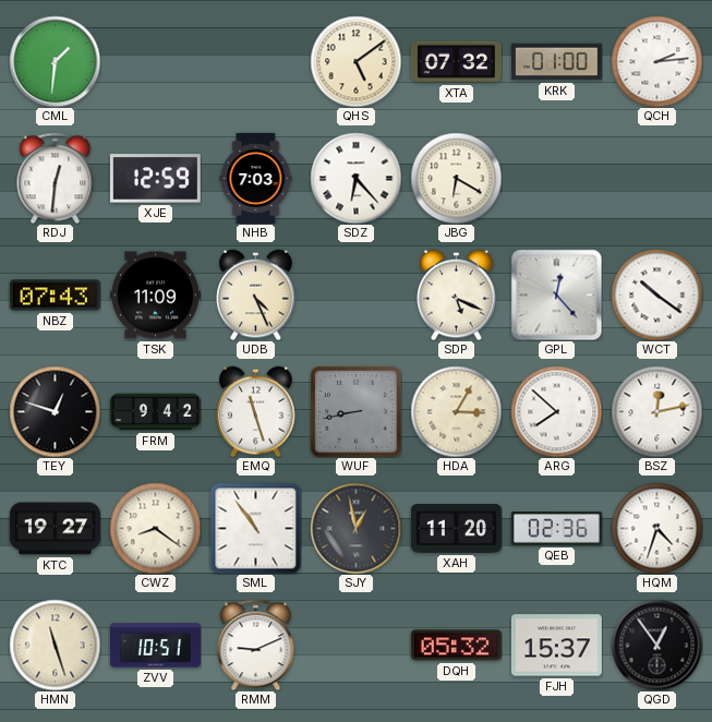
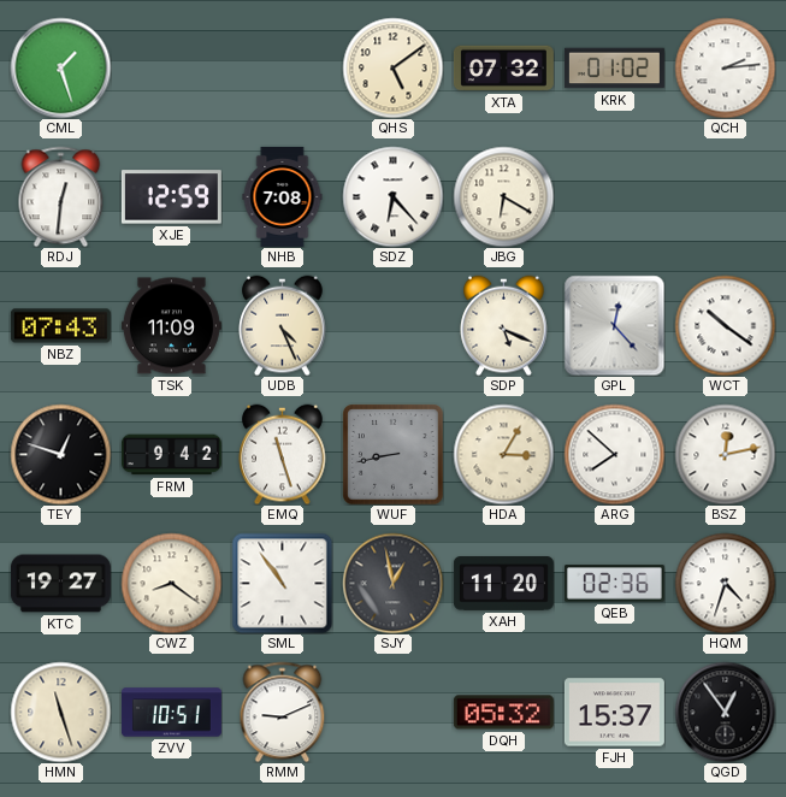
CML: 1:31 -> 1:27
KRK: 01:00 -> 01:02
NHB: 7:03 -> 7:08
